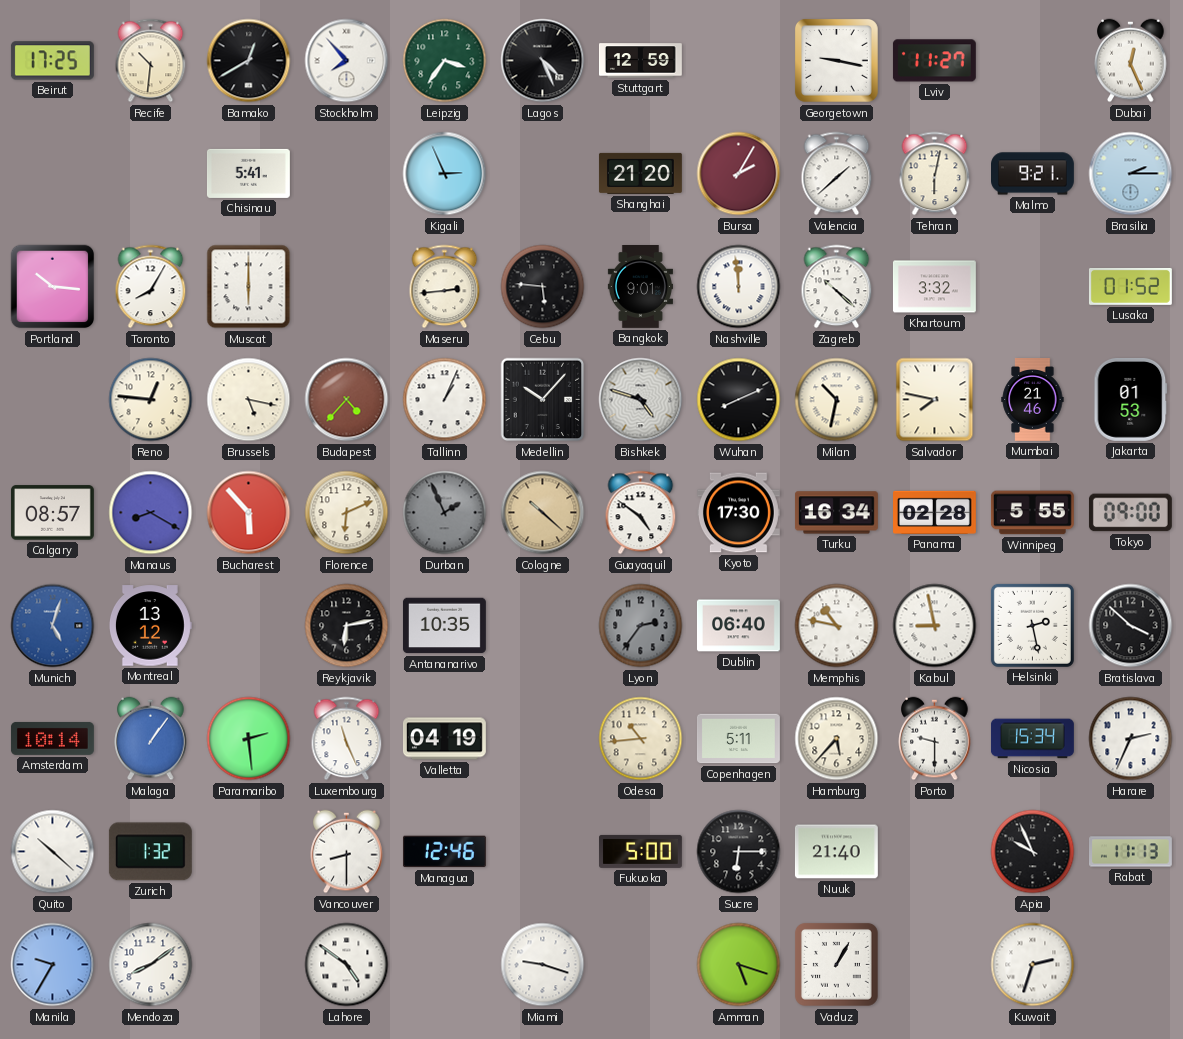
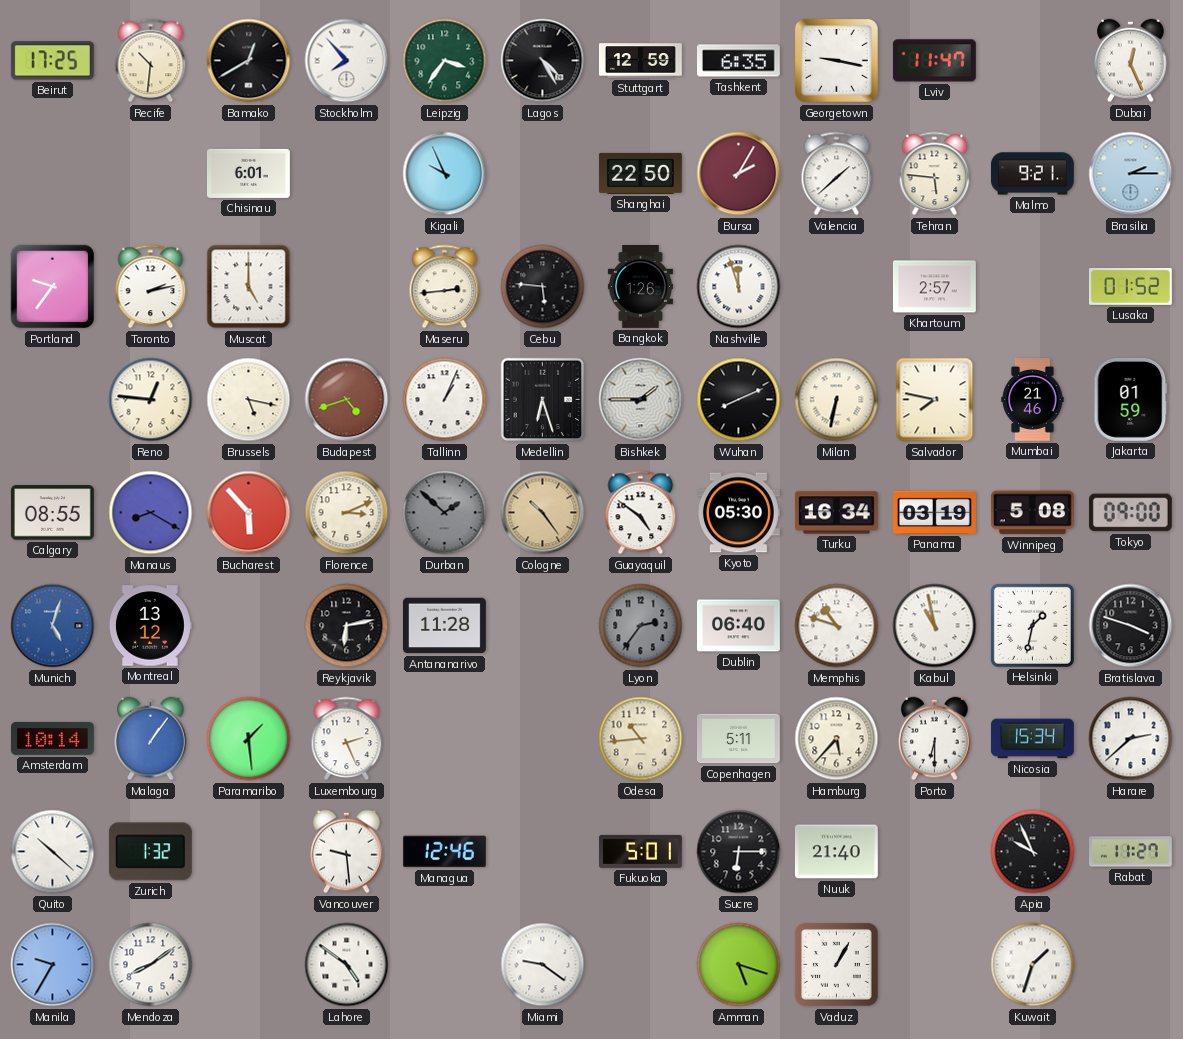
Lagos: 4:26 -> 4:25
Tashkent: none -> 6:35
Lviv: 11:27 -> 11:47
Chisinau: 5:41 -> 6:01
Kigali: 2:56 -> 9:56
Shanghai: 21:20 -> 22:50
Tehran: 6:02 -> 5:46
Portland: 10:16 -> 9:36
Toronto: 8:05 -> 2:13
Muscat: 6:00 -> 5:00
Bangkok: 9:01 -> 1:26
Nashville: 11:59 -> 11:57
Zagreb: 10:22 -> none
Khartoum: 3:32 -> 2:57
Budapest: 4:37 -> 4:42
Medellin: 10:07 -> 6:27
Bishkek: 4:48 -> 1:45
Milan: 10:32 -> 6:32
Jakarta: 01:53 -> 01:59
Calgary: 08:57 -> 08:55
Florence: 6:11 -> 3:11
Durban: 1:56 -> 1:52
Cologne: 10:22 -> 10:24
Kyoto: 17:30 -> 05:30
Panama: 02:28 -> 03:19
Winnipeg: 5:55 -> 5:08
Antananarivo: 10:35 -> 11:28
Memphis: 10:47 -> 10:48
Kabul: 8:58 -> 10:58
Helsinki: 2:28 -> 1:32
Bratislava: 3:52 -> 3:48
Paramaribo: 2:29 -> 1:29
Luxembourg: 11:26 -> 2:26
Valletta: 04:19 -> none
Porto: 9:30 -> 6:30
Harare: 2:34 -> 2:38
Vancouver: 8:30 -> 9:29
Fukuoka: 5:00 -> 5:01
Rabat: 11:13 -> 11:27
Miami: 9:18 -> 9:21
Kuwait: 2:33 -> 1:33
